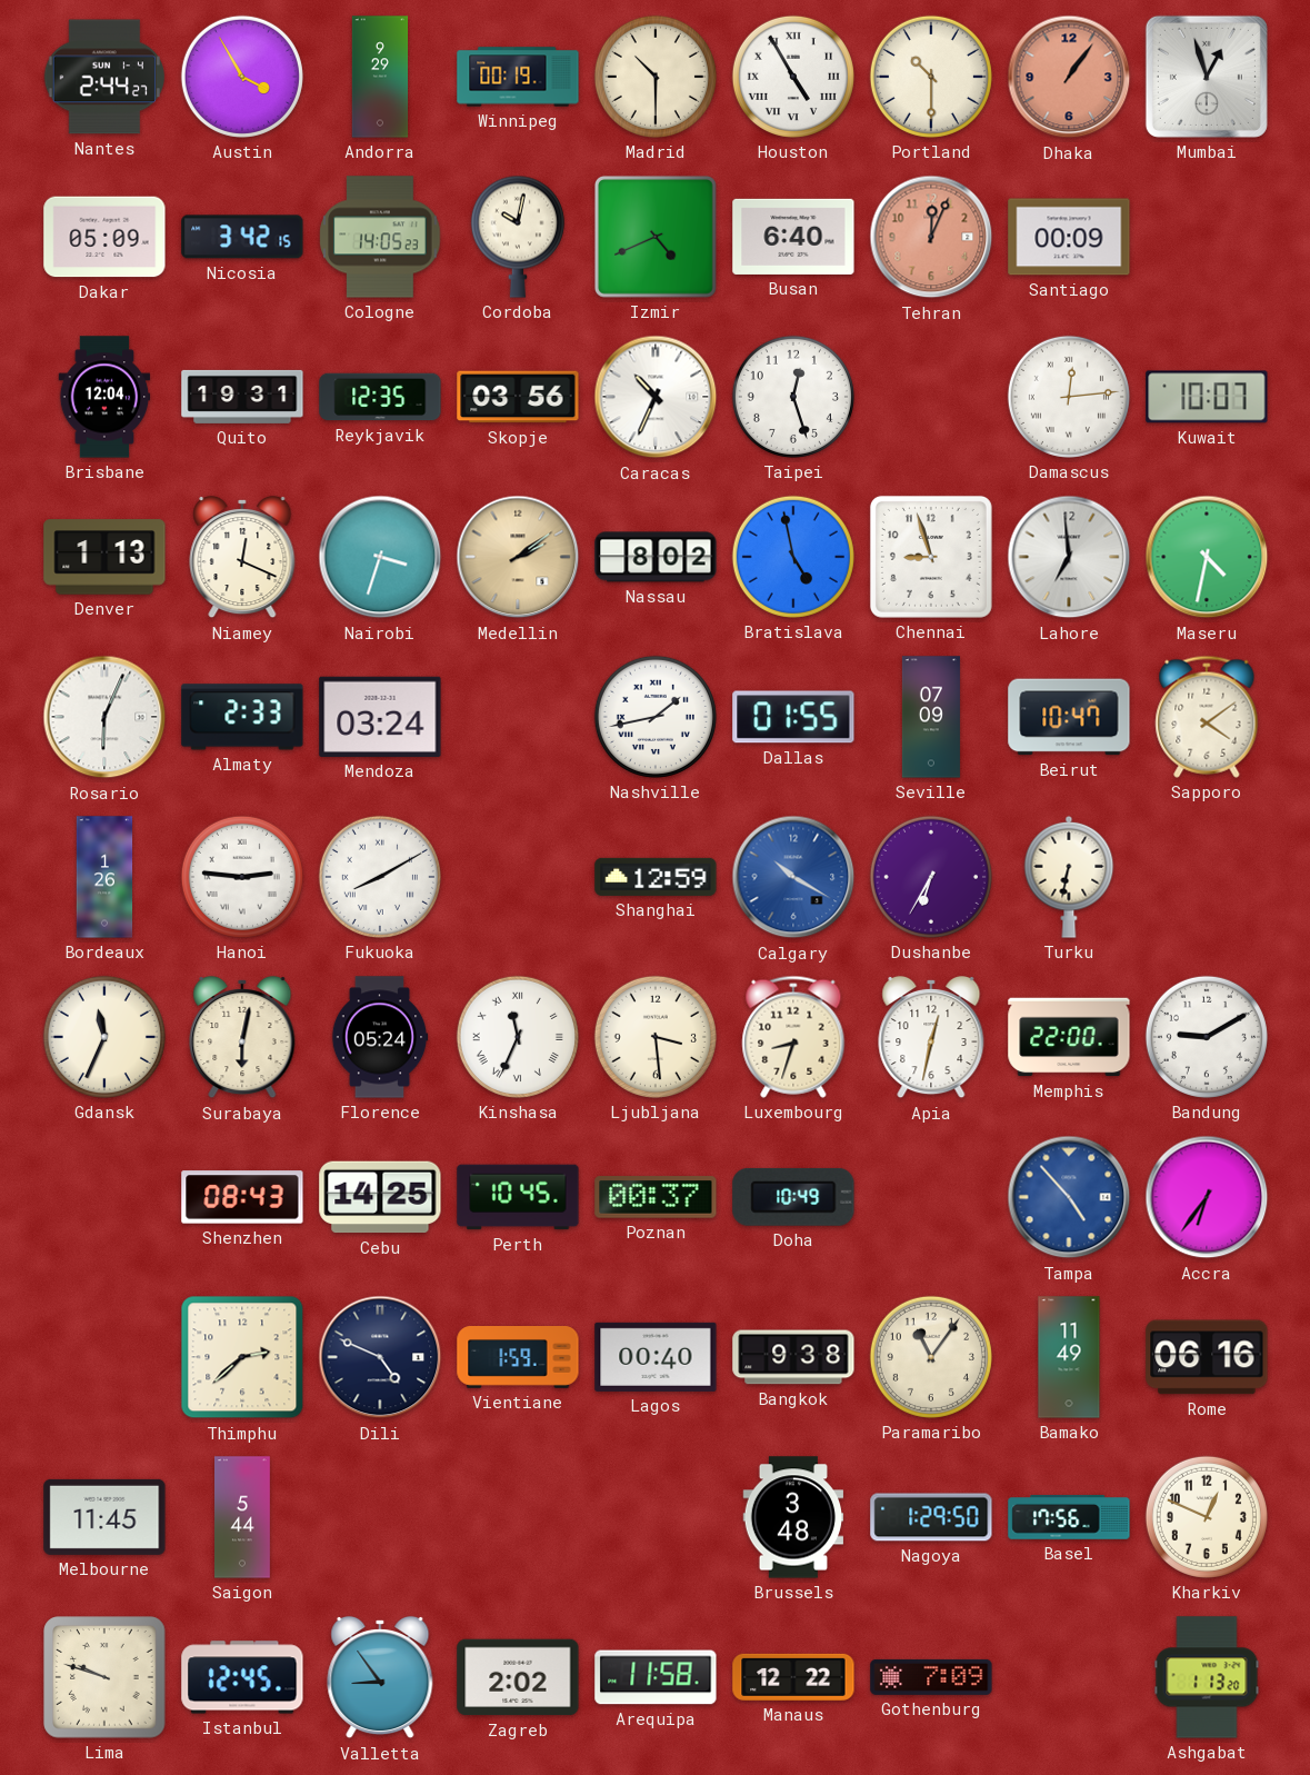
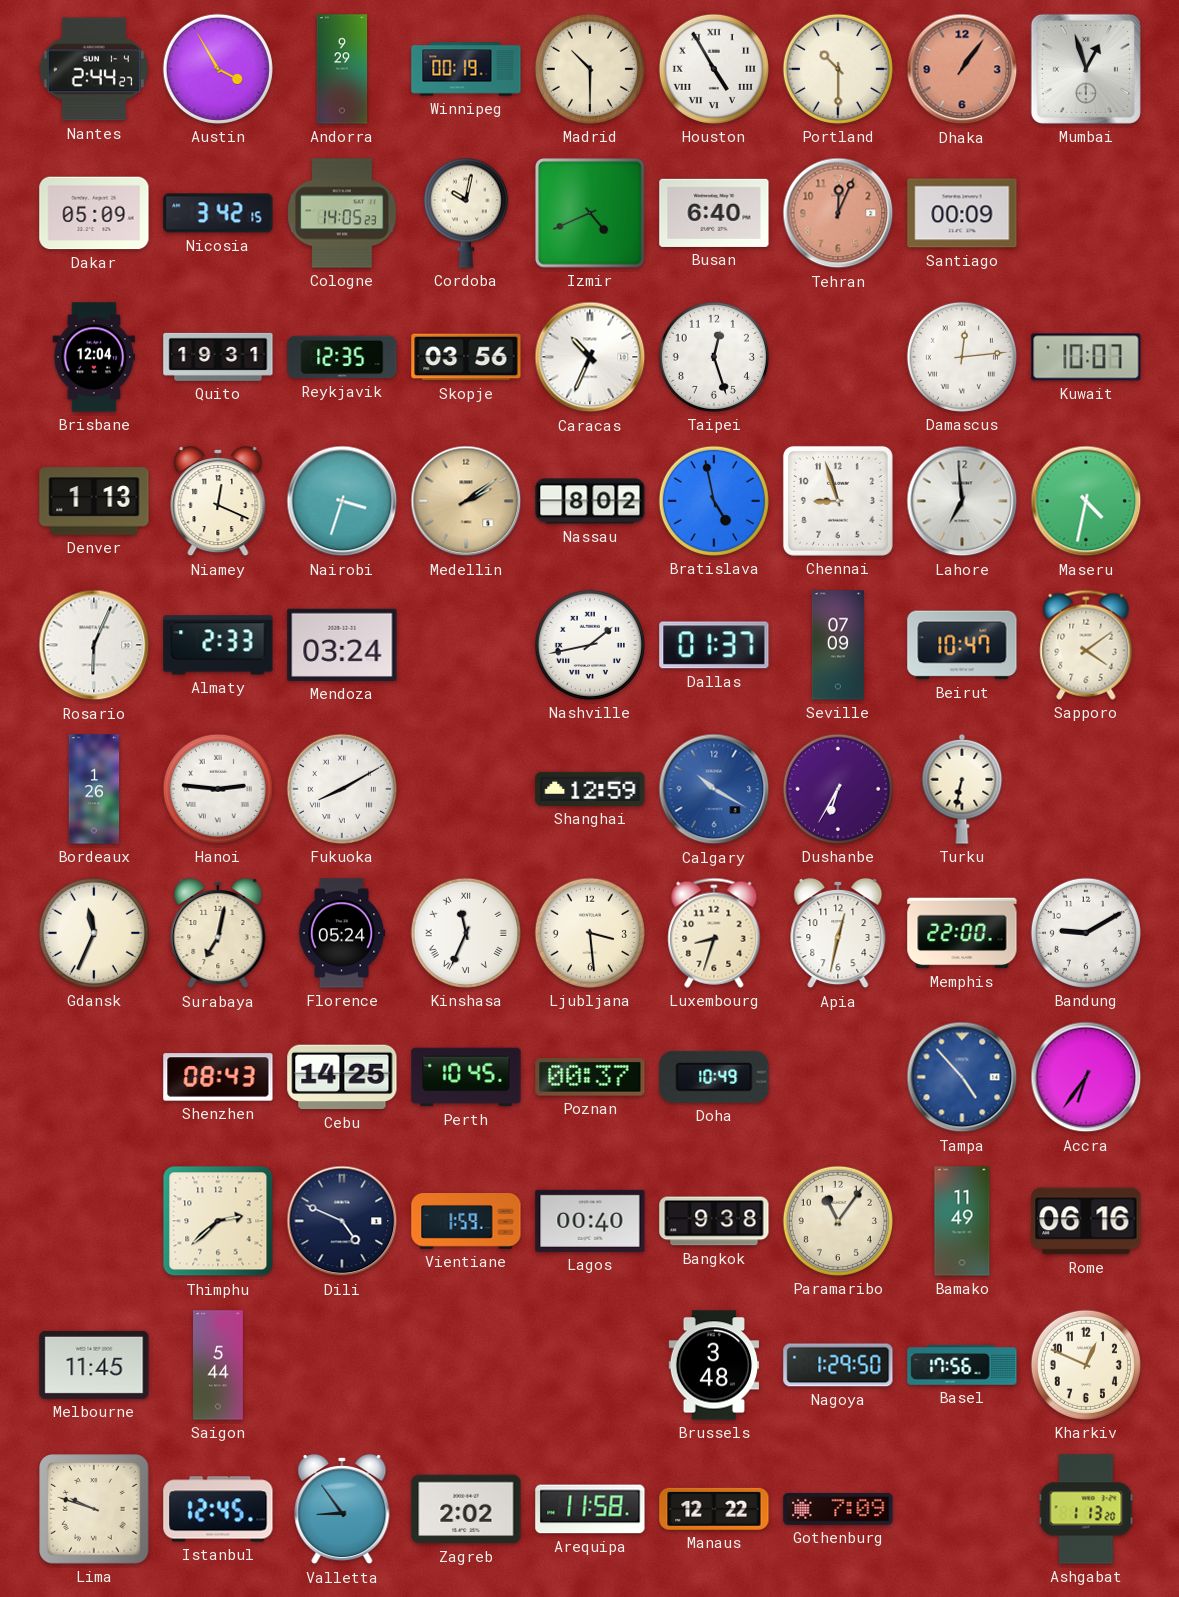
Dallas: 01:55 -> 01:37
Surabaya: 6:02 -> 7:02
